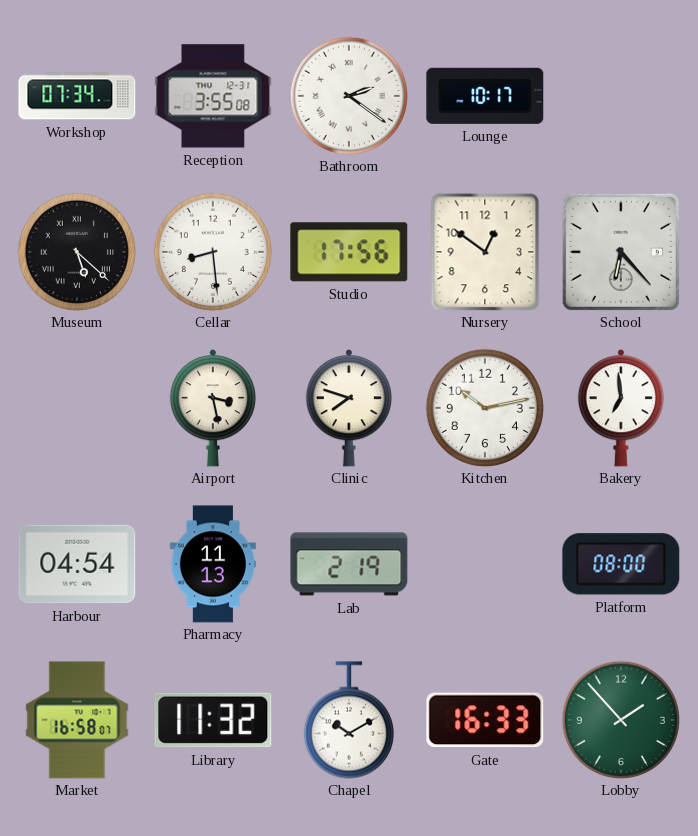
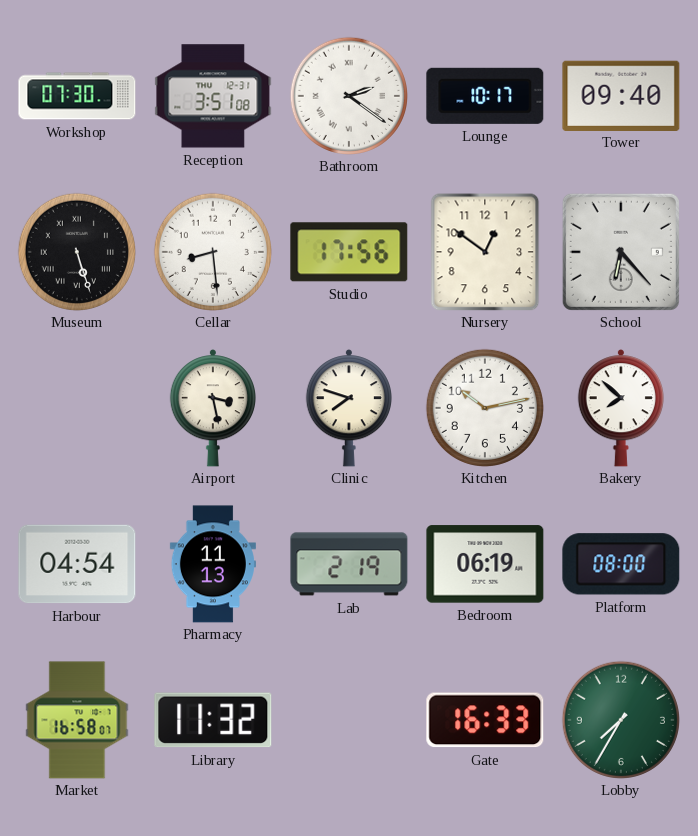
Workshop: 07:34 -> 07:30
Reception: 3:55 -> 3:51
Tower: none -> 09:40
Museum: 5:22 -> 5:27
Bakery: 6:59 -> 7:52
Bedroom: none -> 06:19
Chapel: 10:10 -> none
Lobby: 1:53 -> 7:35
